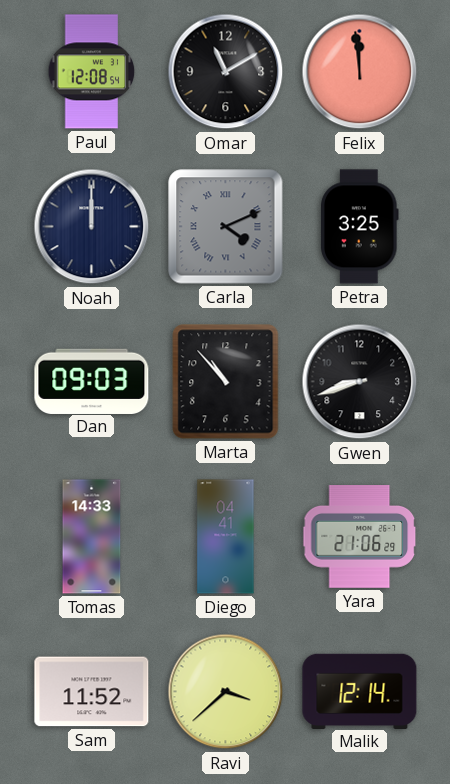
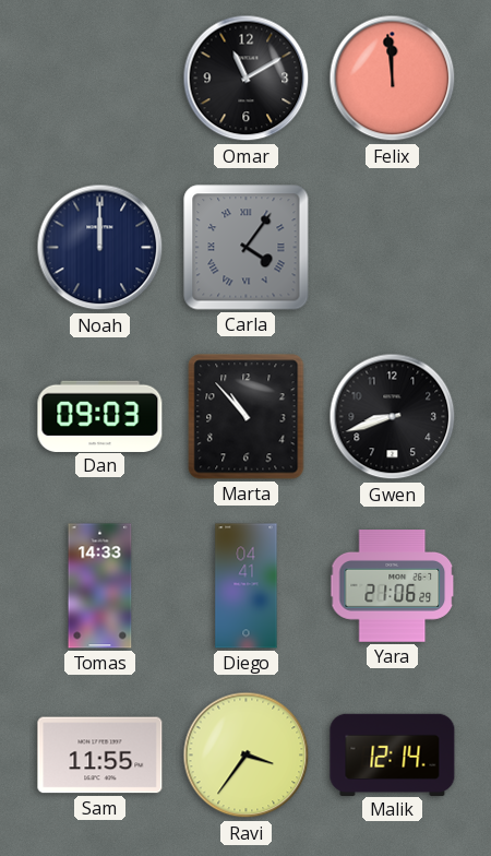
Paul: 12:08 -> none
Carla: 4:11 -> 4:06
Petra: 3:25 -> none
Sam: 11:52 -> 11:55
Ravi: 3:38 -> 3:36
